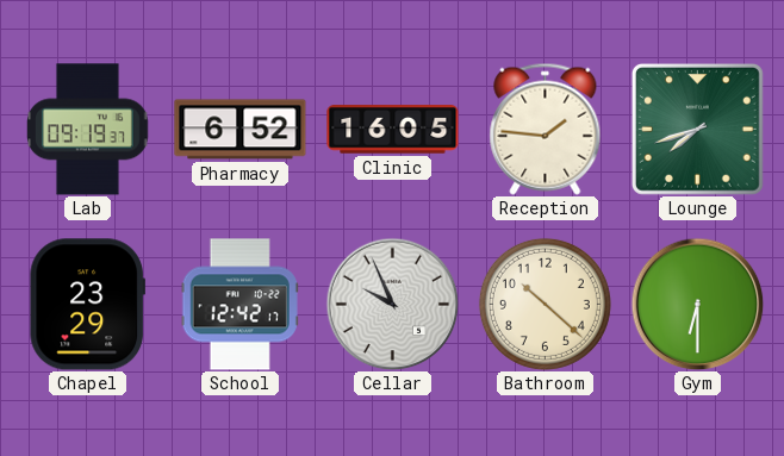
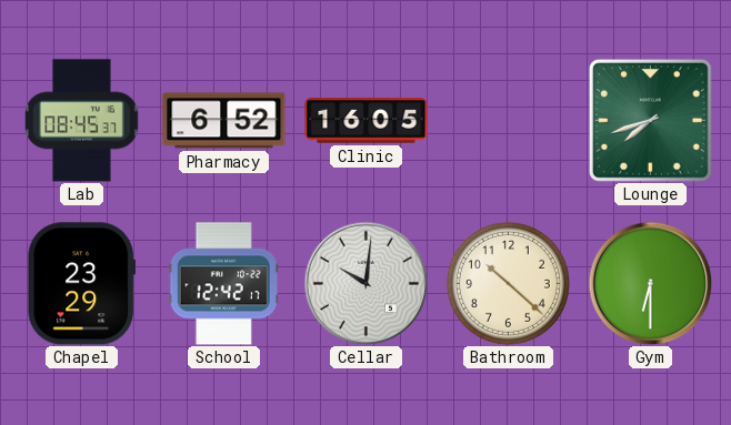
Lab: 09:19 -> 08:45
Reception: 1:46 -> none
Cellar: 9:56 -> 10:01
